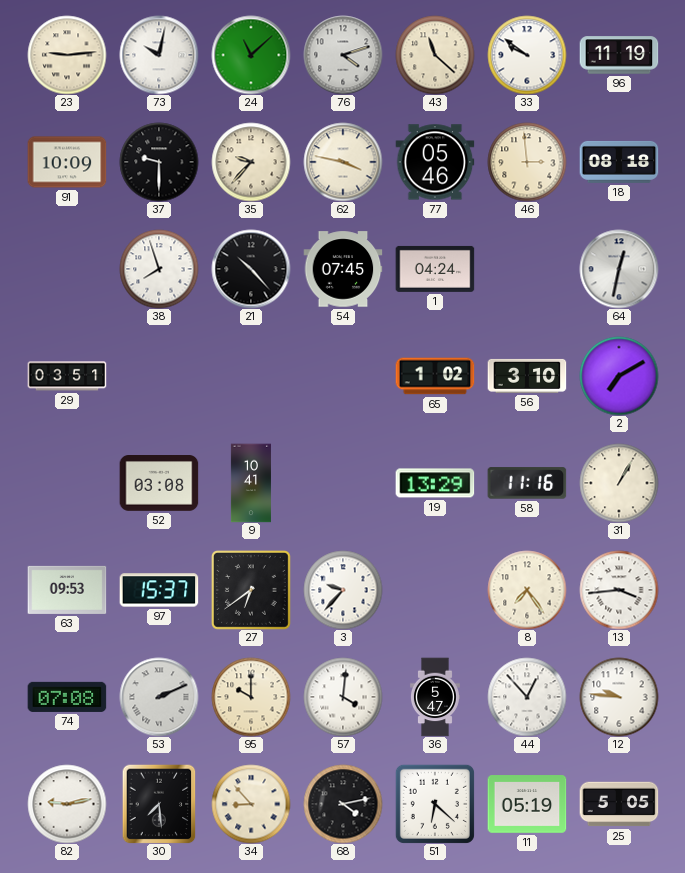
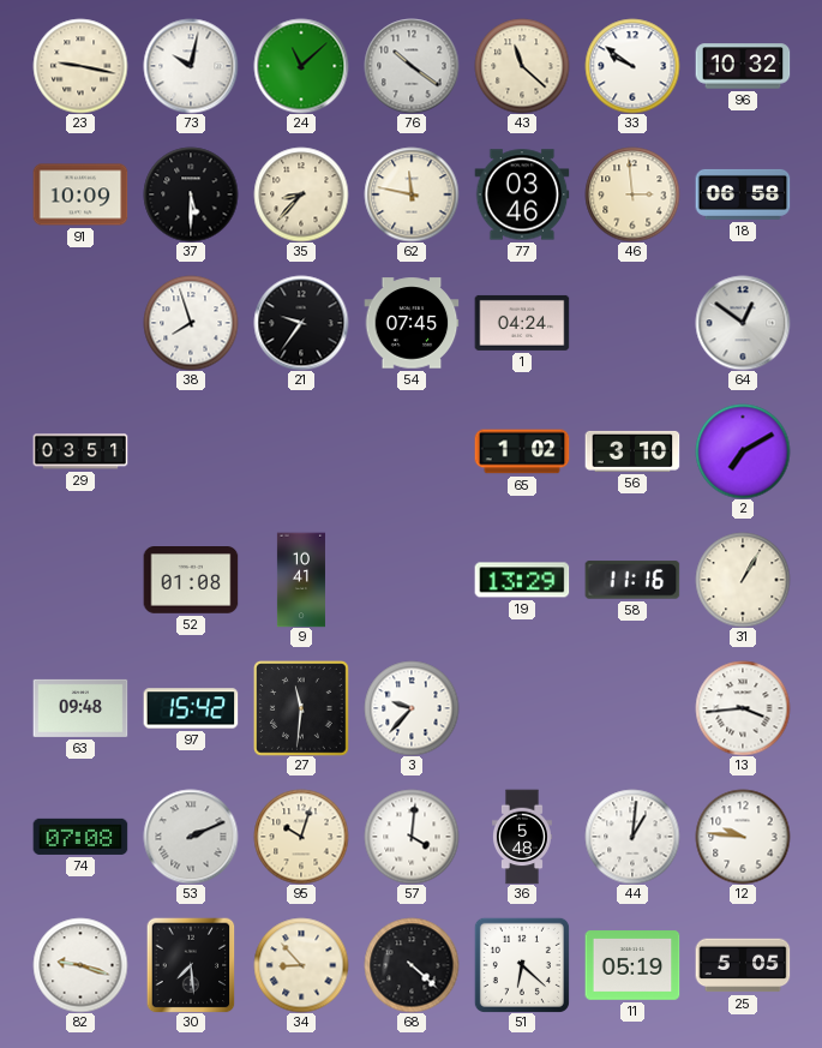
23: 9:14 -> 9:17
76: 4:12 -> 10:21
96: 11:19 -> 10:32
37: 9:30 -> 5:30
35: 9:37 -> 8:37
62: 3:47 -> 11:47
77: 05:46 -> 03:46
18: 08:18 -> 06:58
21: 10:23 -> 9:36
64: 12:32 -> 12:51
52: 03:08 -> 01:08
63: 09:53 -> 09:48
97: 15:37 -> 15:42
27: 6:39 -> 11:31
8: 7:24 -> none
95: 10:00 -> 10:03
36: 5:47 -> 5:48
44: 12:53 -> 1:01
82: 9:13 -> 9:18
68: 4:13 -> 4:22
